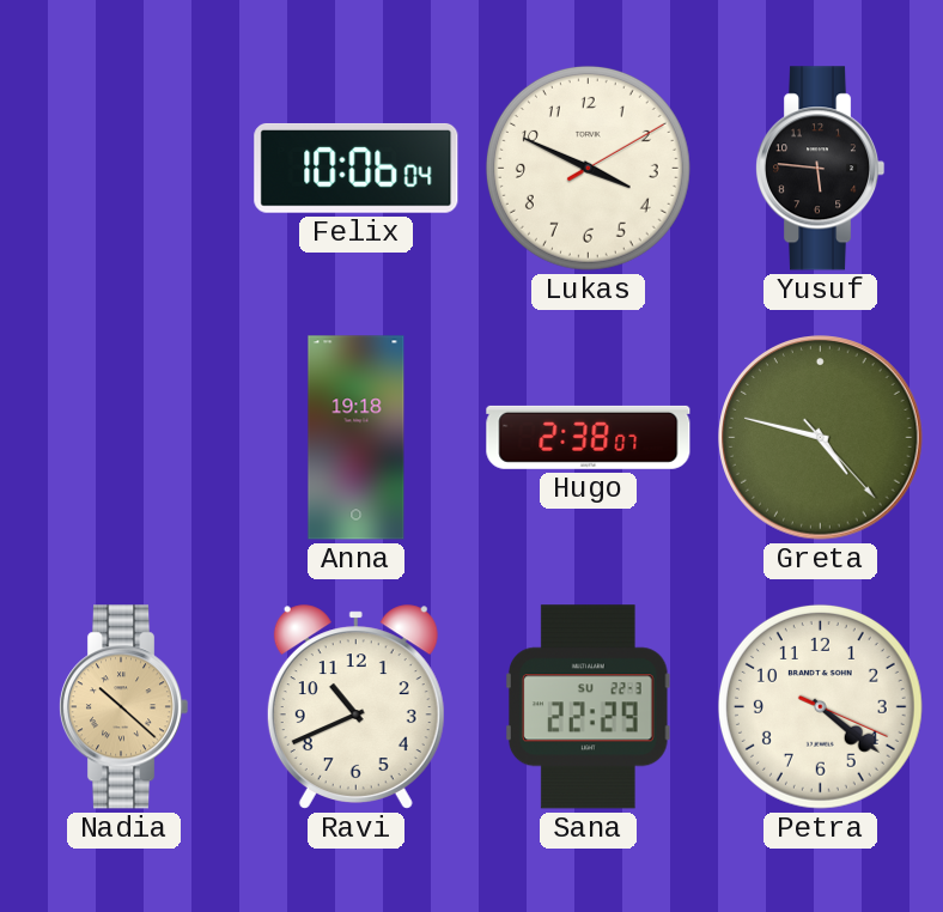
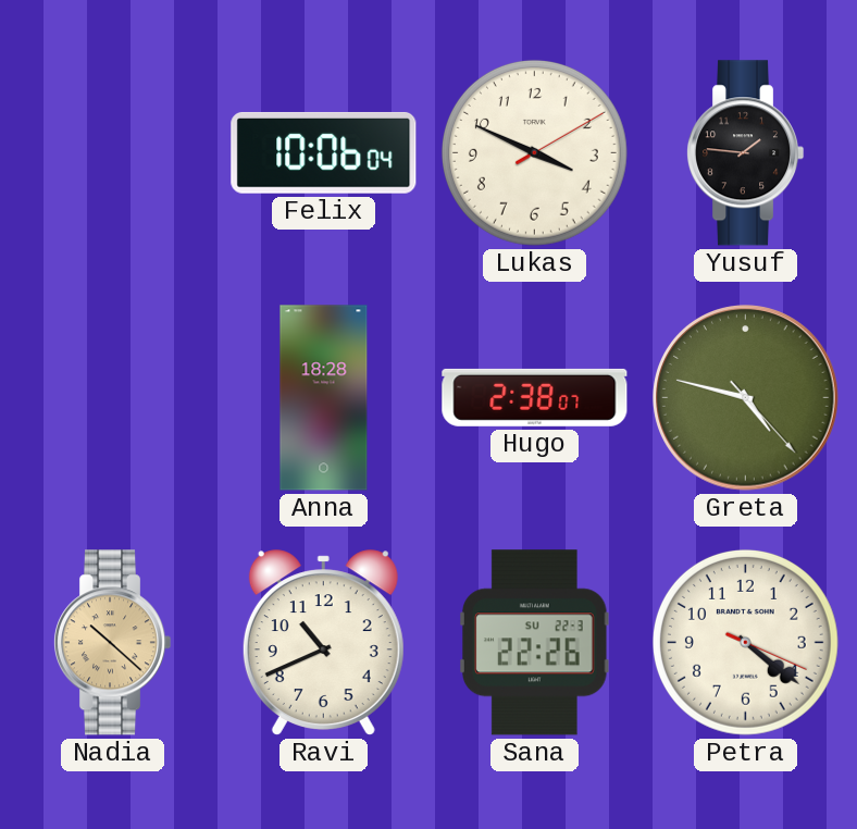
Yusuf: 5:46 -> 1:46
Anna: 19:18 -> 18:28
Sana: 22:29 -> 22:26
